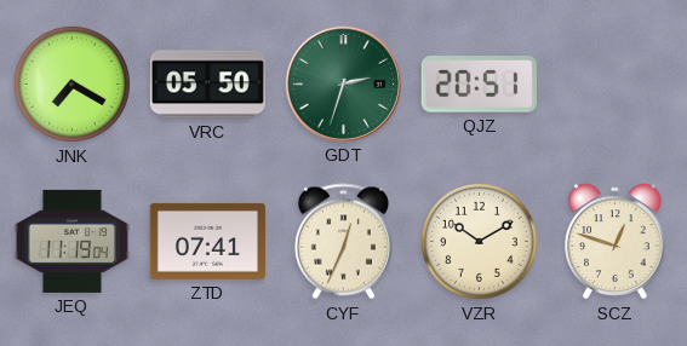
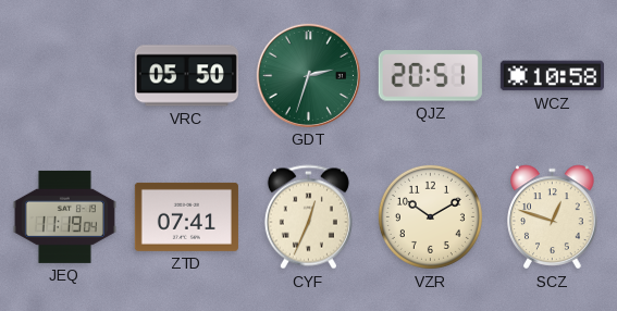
JNK: 7:20 -> none
WCZ: none -> 10:58
